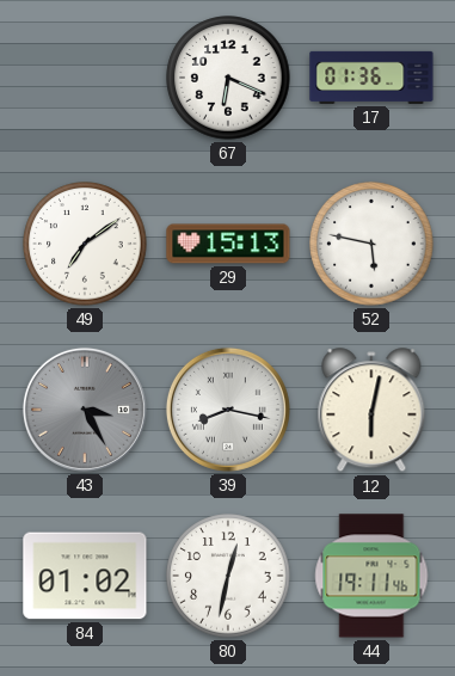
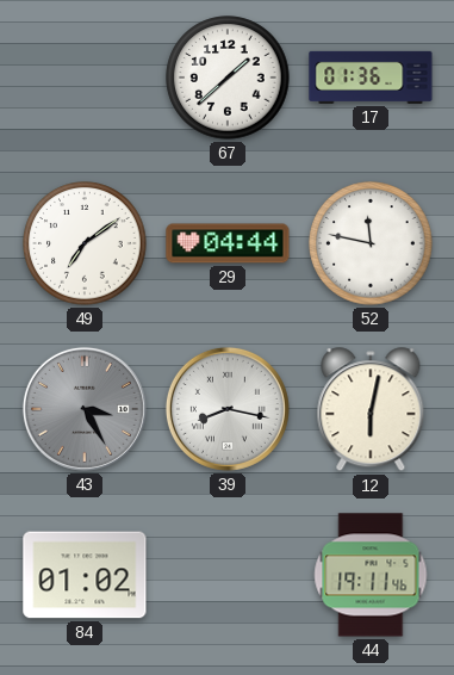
67: 6:19 -> 1:38
29: 15:13 -> 04:44
52: 5:47 -> 11:47
80: 12:32 -> none
